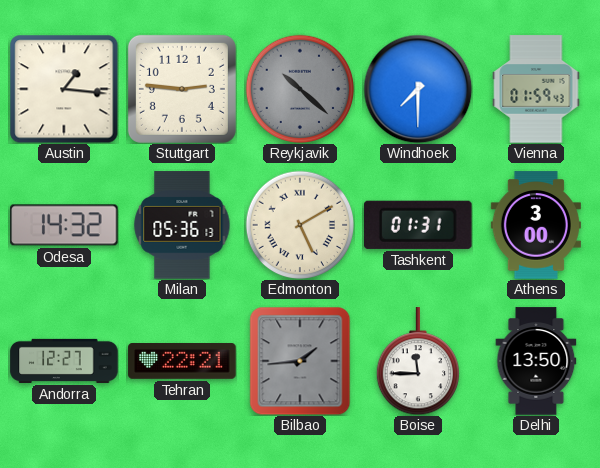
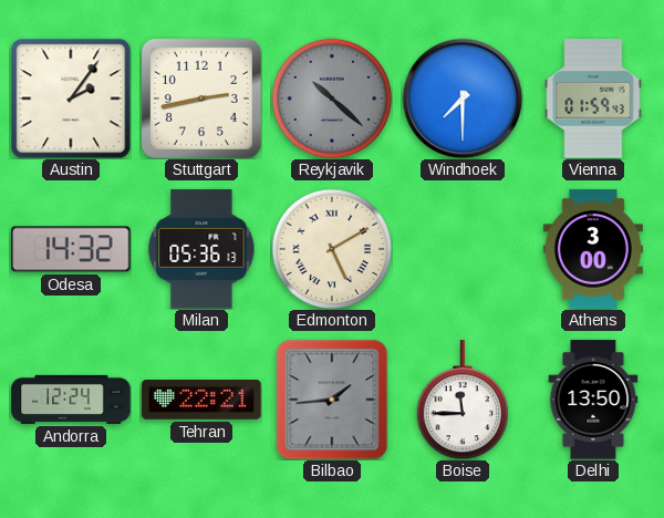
Austin: 1:16 -> 2:06
Stuttgart: 2:46 -> 2:43
Tashkent: 01:31 -> none
Andorra: 12:27 -> 12:24
